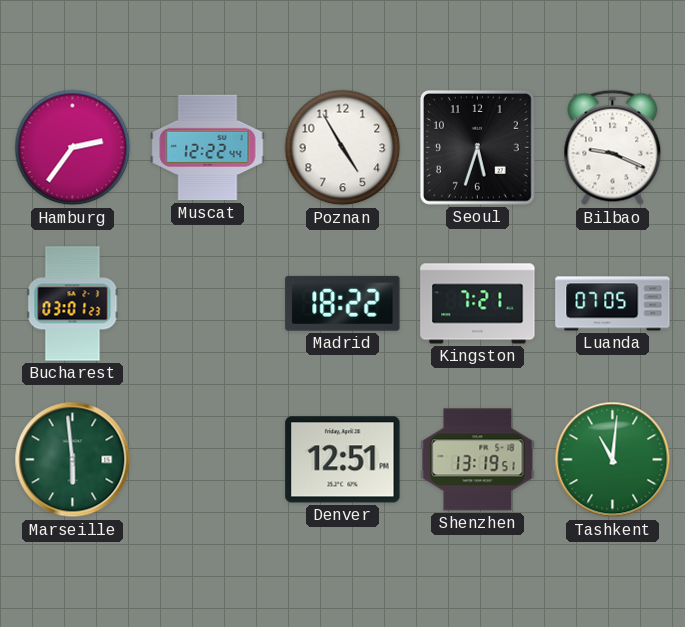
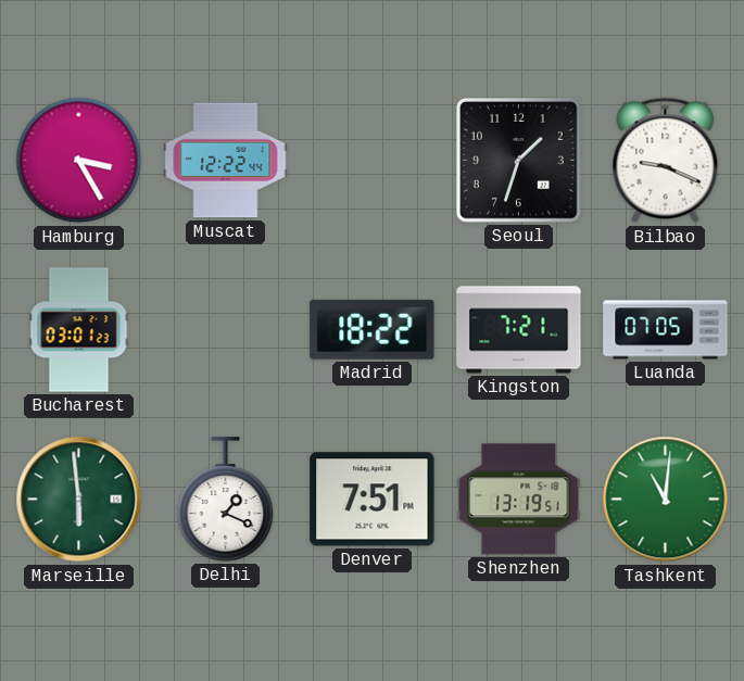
Hamburg: 2:36 -> 3:25
Poznan: 4:55 -> none
Seoul: 5:33 -> 1:33
Delhi: none -> 1:19
Denver: 12:51 -> 7:51
